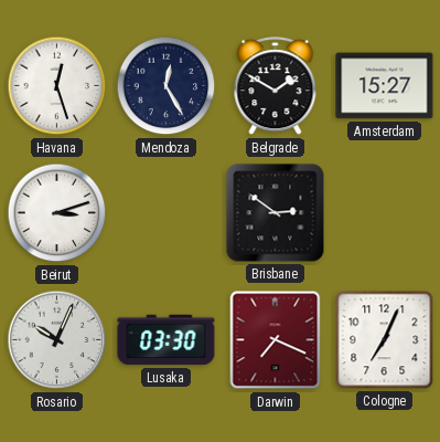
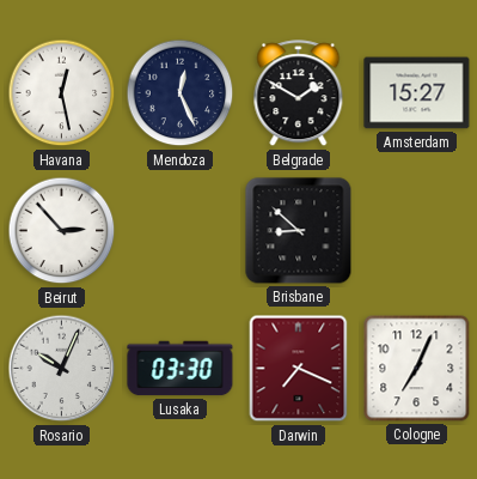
Havana: 12:27 -> 12:28
Mendoza: 12:25 -> 12:26
Beirut: 3:12 -> 2:53
Brisbane: 2:51 -> 8:52
